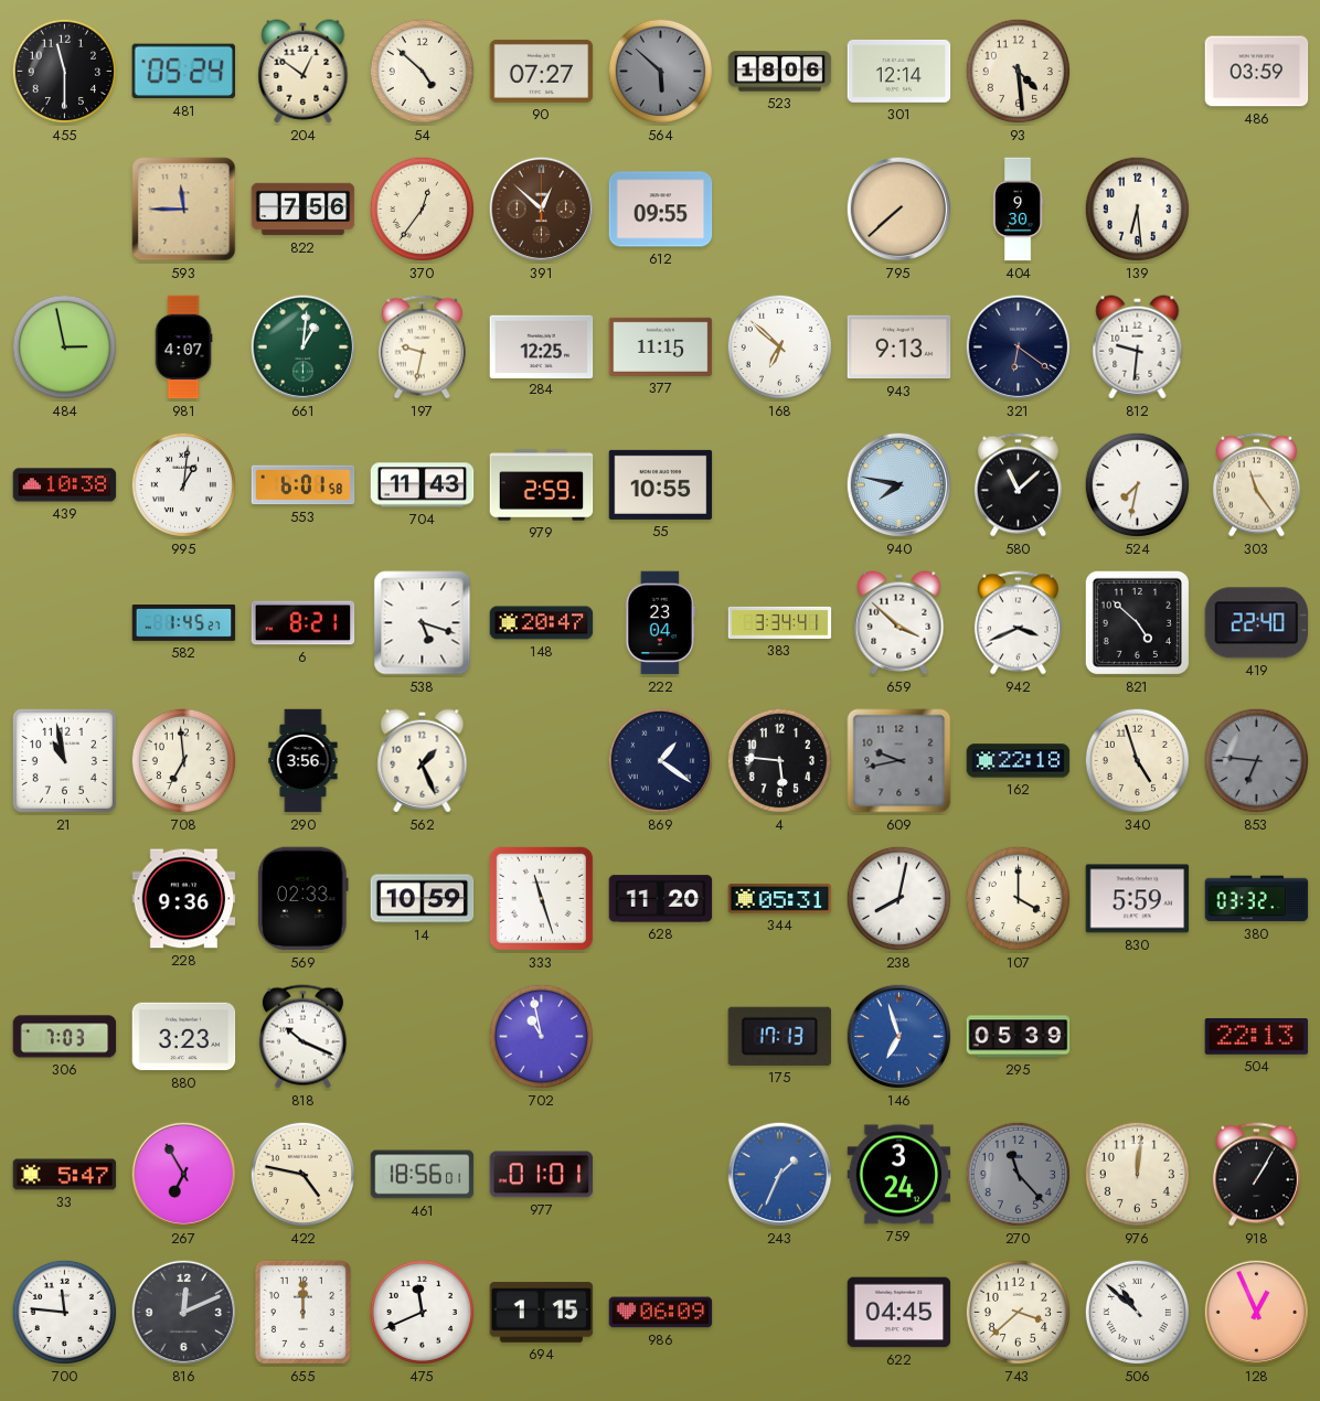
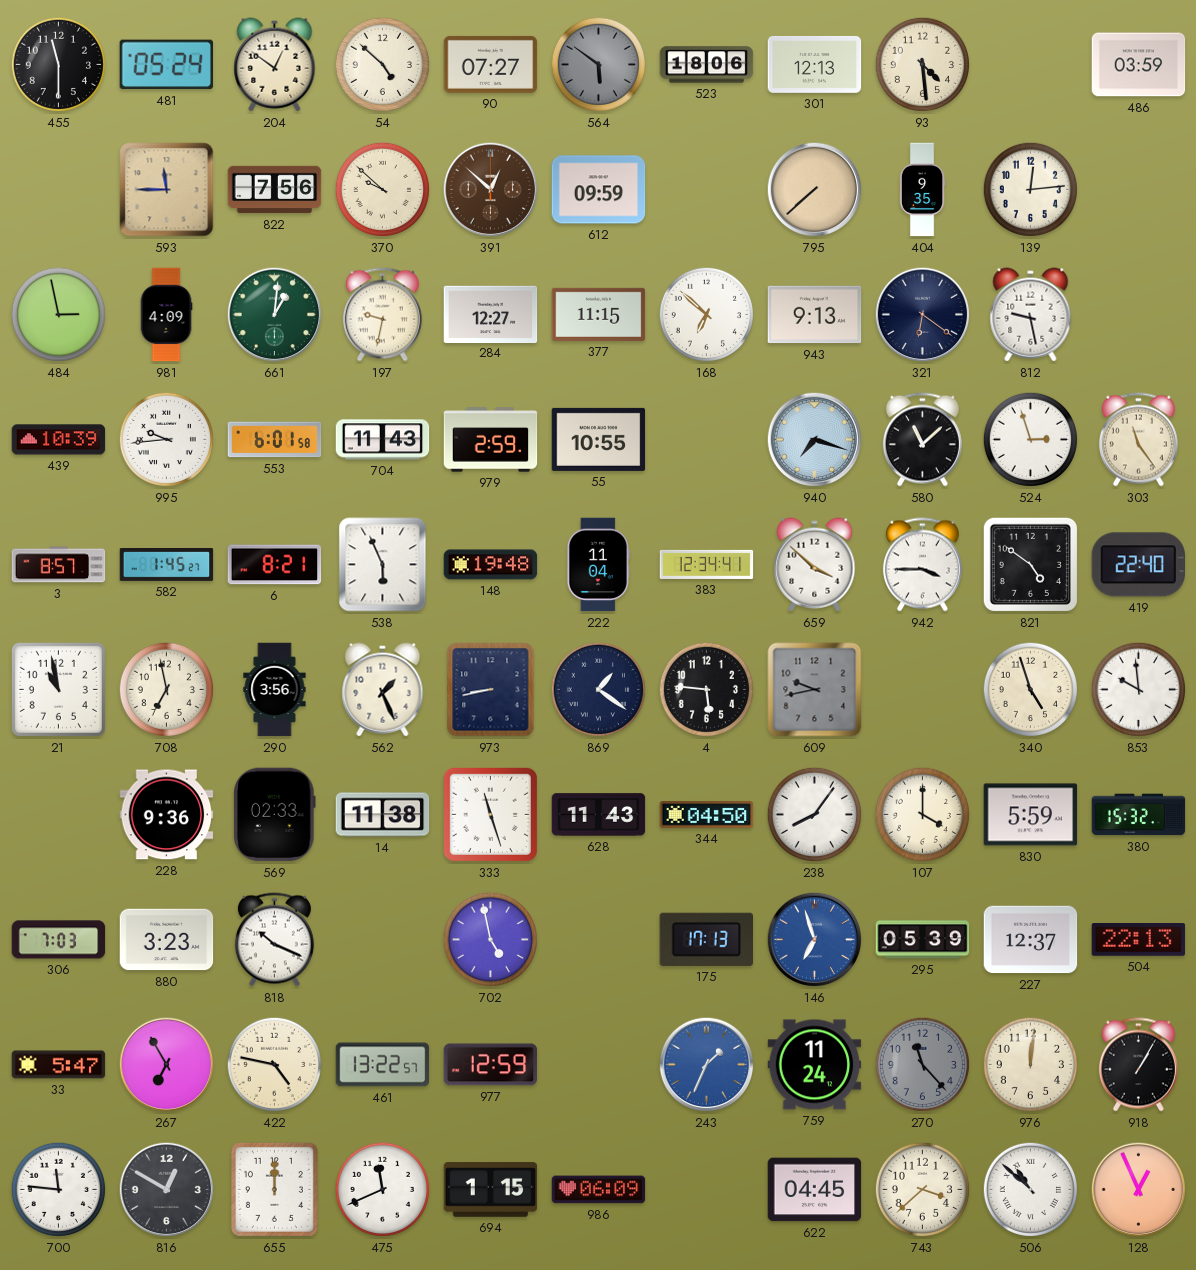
564: 5:52 -> 5:51
301: 12:14 -> 12:13
370: 12:36 -> 9:52
612: 09:55 -> 09:59
404: 9:30 -> 9:35
139: 6:29 -> 12:14
981: 4:07 -> 4:09
284: 12:25 -> 12:27
812: 9:31 -> 9:28
439: 10:38 -> 10:39
995: 1:01 -> 9:44
940: 7:47 -> 7:18
524: 7:32 -> 2:57
3: none -> 8:57
538: 5:18 -> 5:56
148: 20:47 -> 19:48
222: 23:04 -> 11:04
383: 3:34 -> 12:34
942: 3:41 -> 3:45
821: 4:52 -> 4:51
708: 6:59 -> 6:58
973: none -> 8:43
162: 22:18 -> none
853: 6:46 -> 9:59
853 dial: grey -> white
14: 10:59 -> 11:38
628: 11:20 -> 11:43
344: 05:31 -> 04:50
238: 8:02 -> 8:06
380: 03:32 -> 15:32
702: 10:58 -> 4:58
227: none -> 12:37
461: 18:56 -> 13:22
977: 01:01 -> 12:59
759: 3:24 -> 11:24
816: 12:11 -> 12:50
